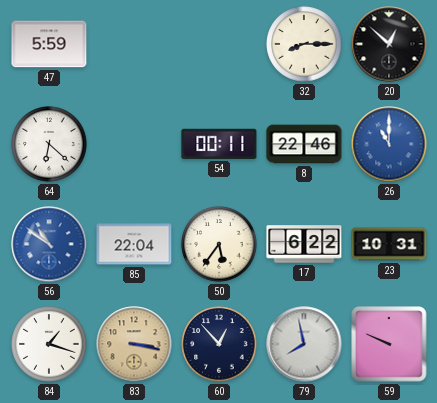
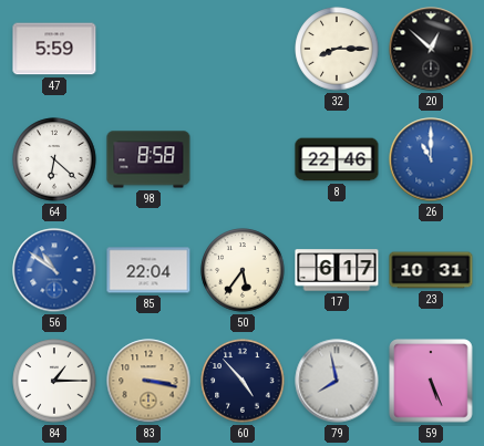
98: none -> 8:58
54: 00:11 -> none
17: 6:22 -> 6:17
84: 1:18 -> 1:15
60: 12:53 -> 4:53
59: 9:49 -> 5:26
